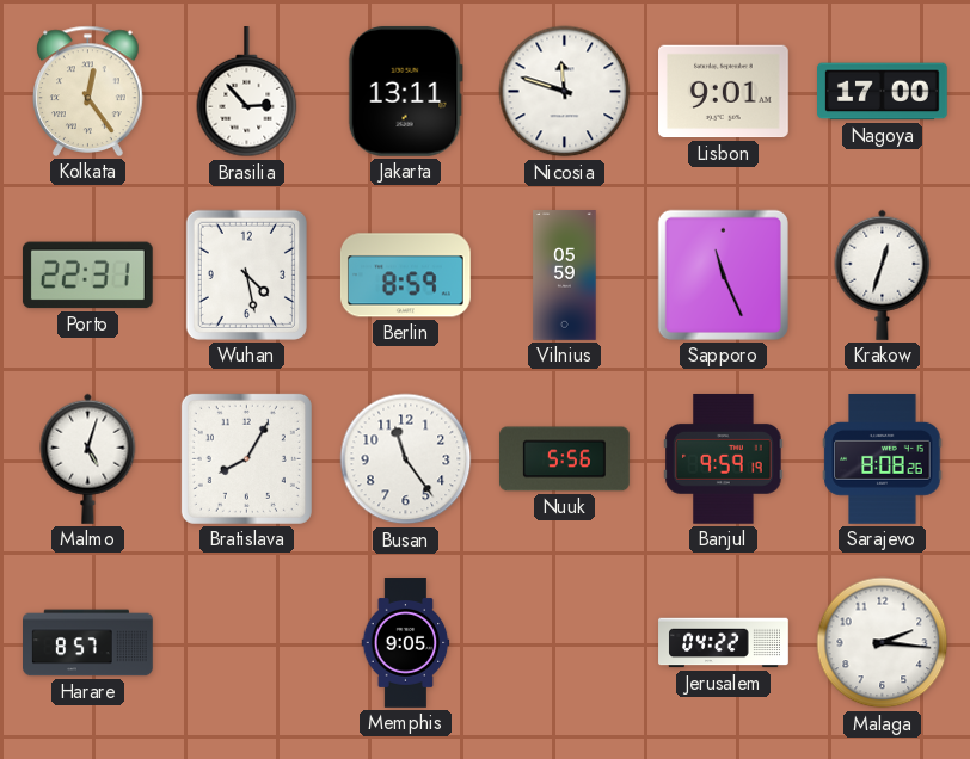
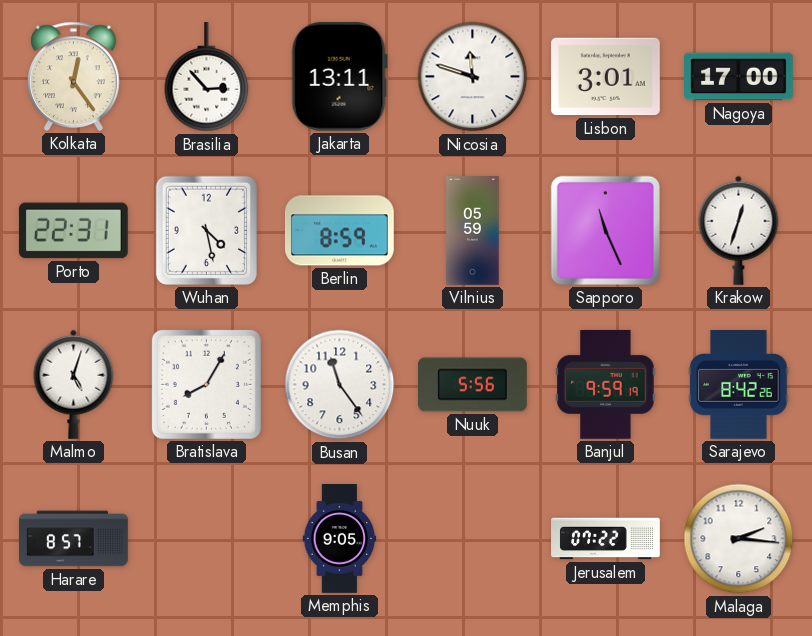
Lisbon: 9:01 -> 3:01
Sarajevo: 8:08 -> 8:42
Jerusalem: 04:22 -> 07:22
